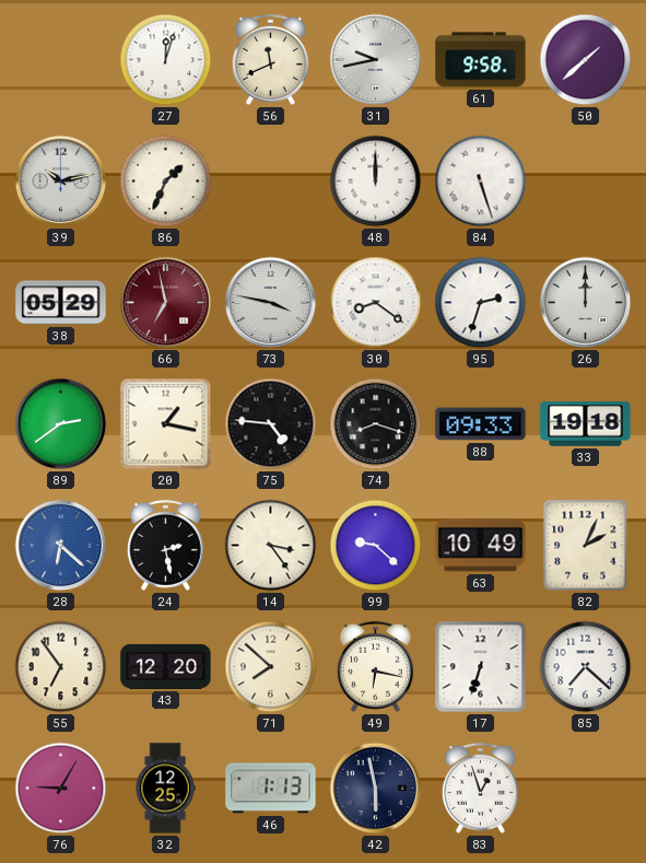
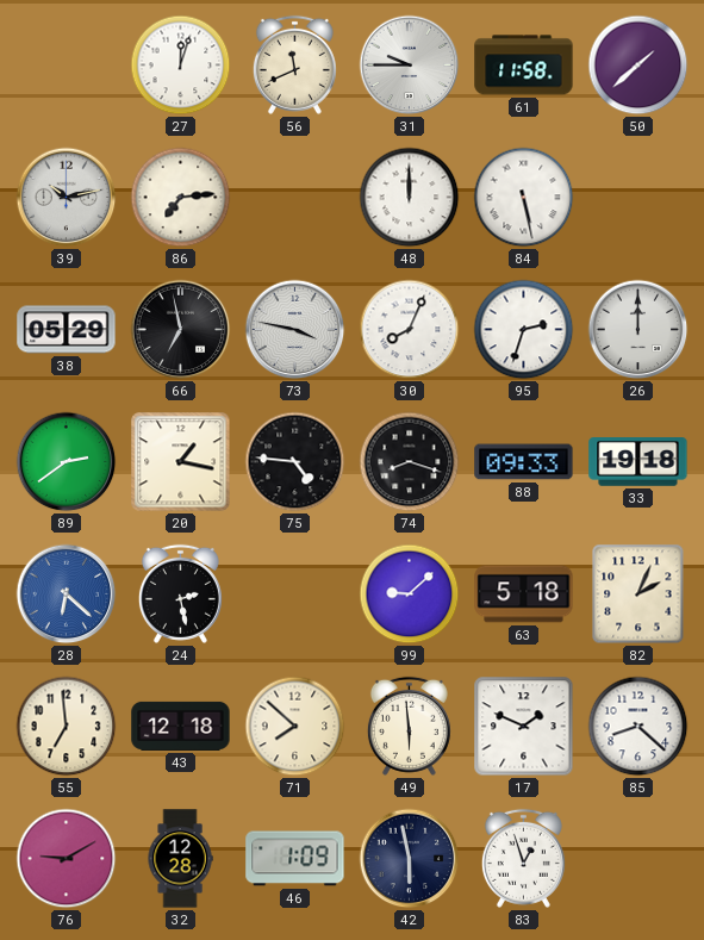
31: 9:43 -> 9:45
61: 9:58 -> 11:58
86: 1:34 -> 7:14
84: 5:27 -> 5:28
66 dial: burgundy -> black
30: 8:21 -> 8:04
14: 3:24 -> none
99: 9:22 -> 9:08
63: 10:49 -> 5:18
55: 6:54 -> 6:59
43: 12:20 -> 12:18
49: 6:17 -> 5:59
17: 6:33 -> 1:49
85: 7:22 -> 8:22
76: 9:05 -> 9:10
32: 12:25 -> 12:28
46: 1:13 -> 1:09
